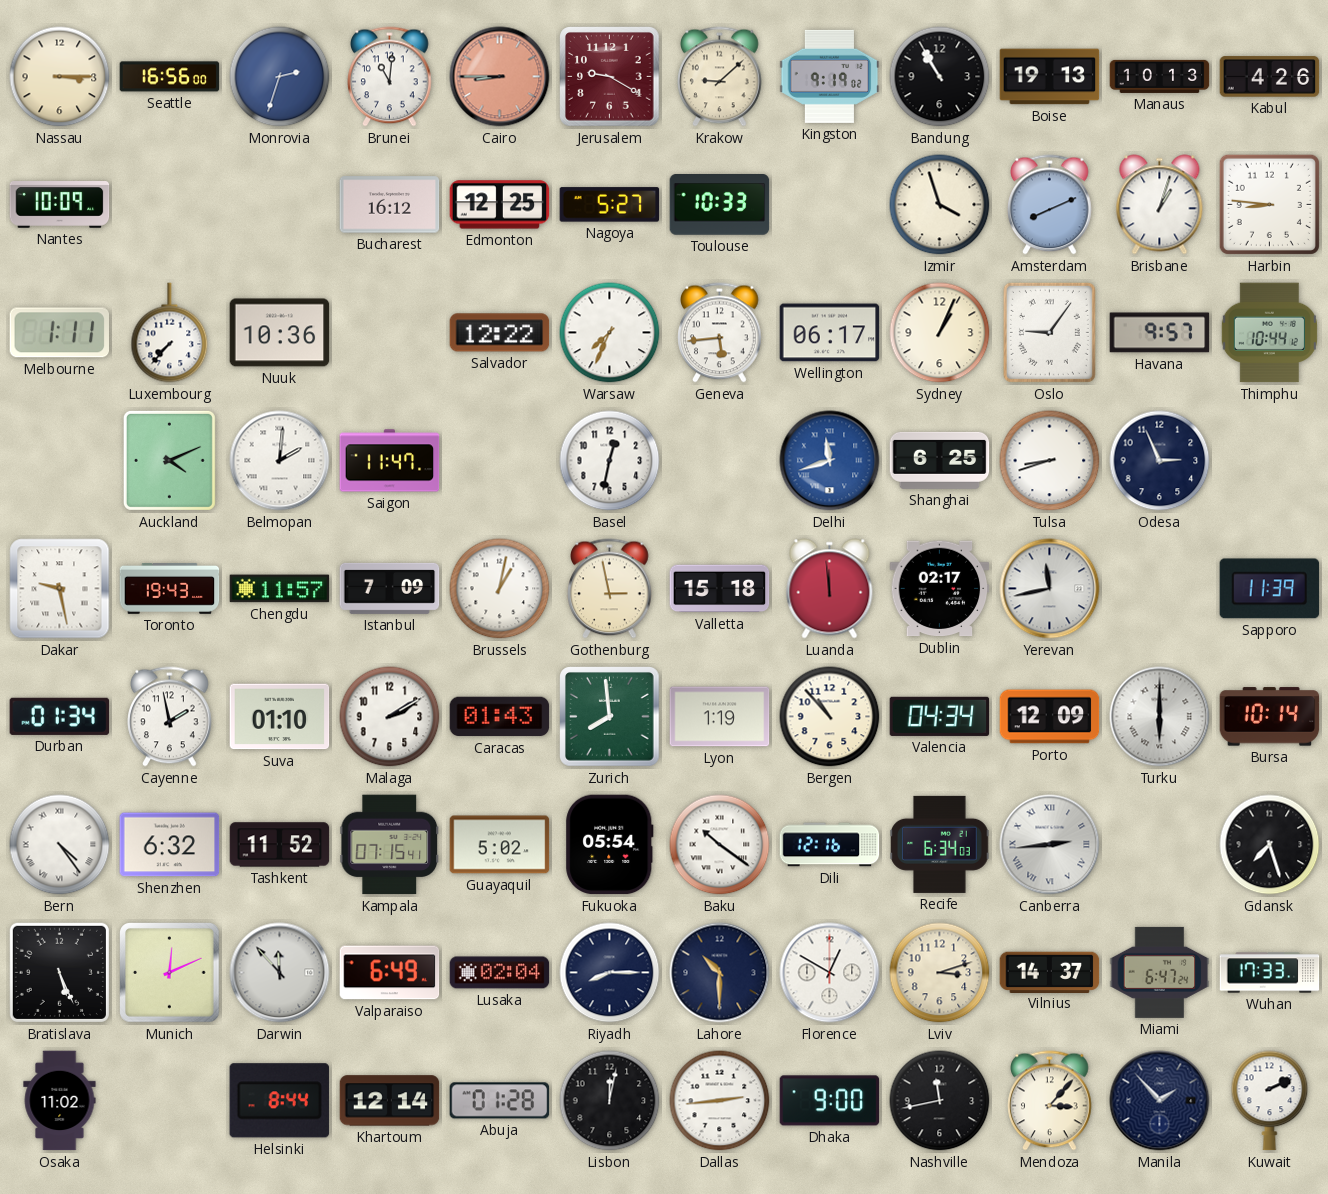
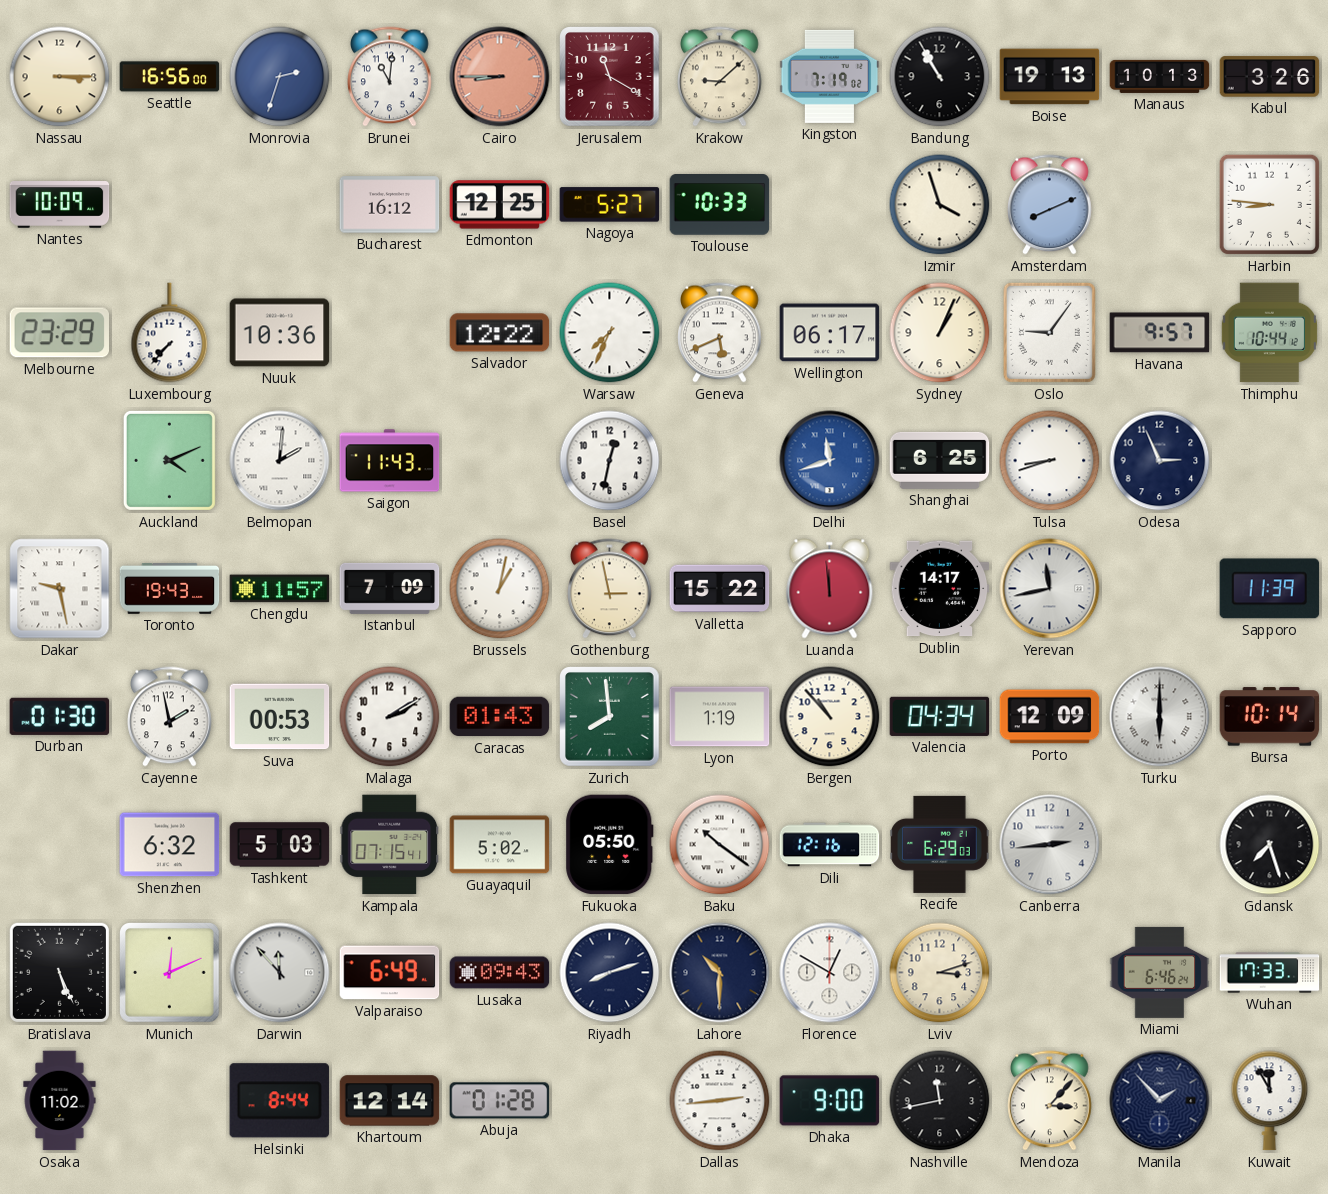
Jerusalem: 9:20 -> 11:20
Kingston: 9:19 -> 7:19
Kabul: 4:26 -> 3:26
Brisbane: 1:03 -> none
Melbourne: 1:11 -> 23:29
Geneva: 5:44 -> 5:41
Saigon: 11:47 -> 11:43
Valletta: 15:18 -> 15:22
Dublin: 02:17 -> 14:17
Durban: 01:34 -> 01:30
Suva: 01:10 -> 00:53
Bern: 4:24 -> none
Tashkent: 11:52 -> 5:03
Fukuoka: 05:54 -> 05:50
Recife: 6:34 -> 6:29
Canberra numerals: Roman -> Arabic
Lusaka: 02:04 -> 09:43
Riyadh: 8:15 -> 8:12
Vilnius: 14:37 -> none
Miami: 6:47 -> 6:46
Lisbon: 12:02 -> none
Kuwait: 2:11 -> 11:55
